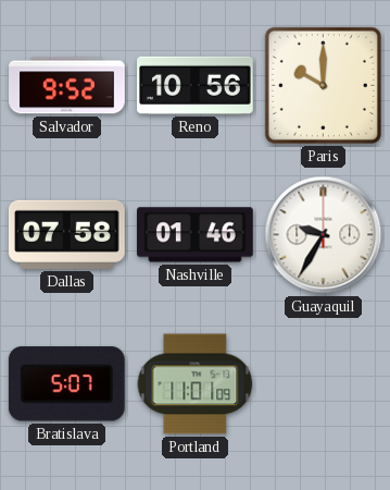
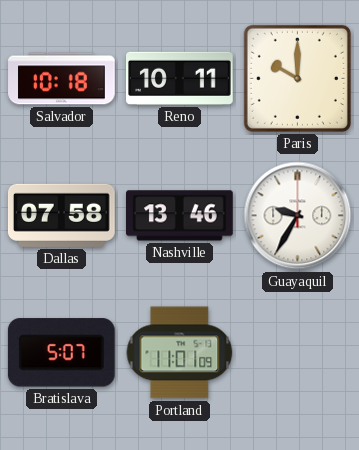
Salvador: 9:52 -> 10:18
Reno: 10:56 -> 10:11
Nashville: 01:46 -> 13:46
